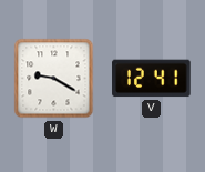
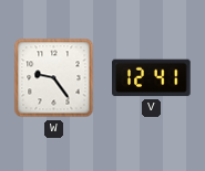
W: 9:20 -> 9:24
